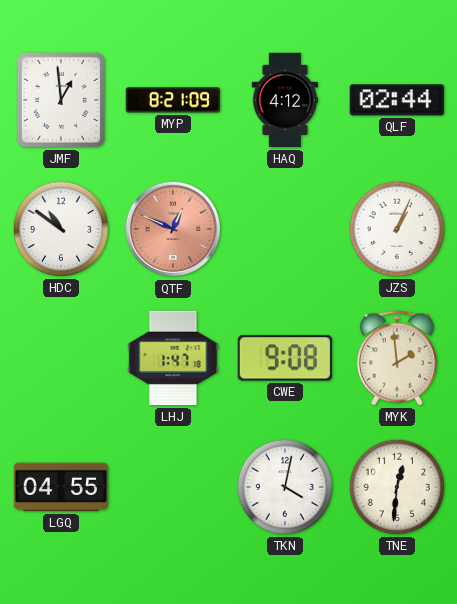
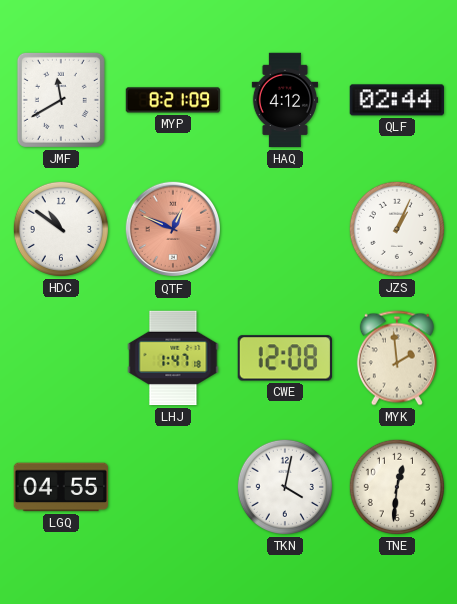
JMF: 12:59 -> 11:40
CWE: 9:08 -> 12:08
